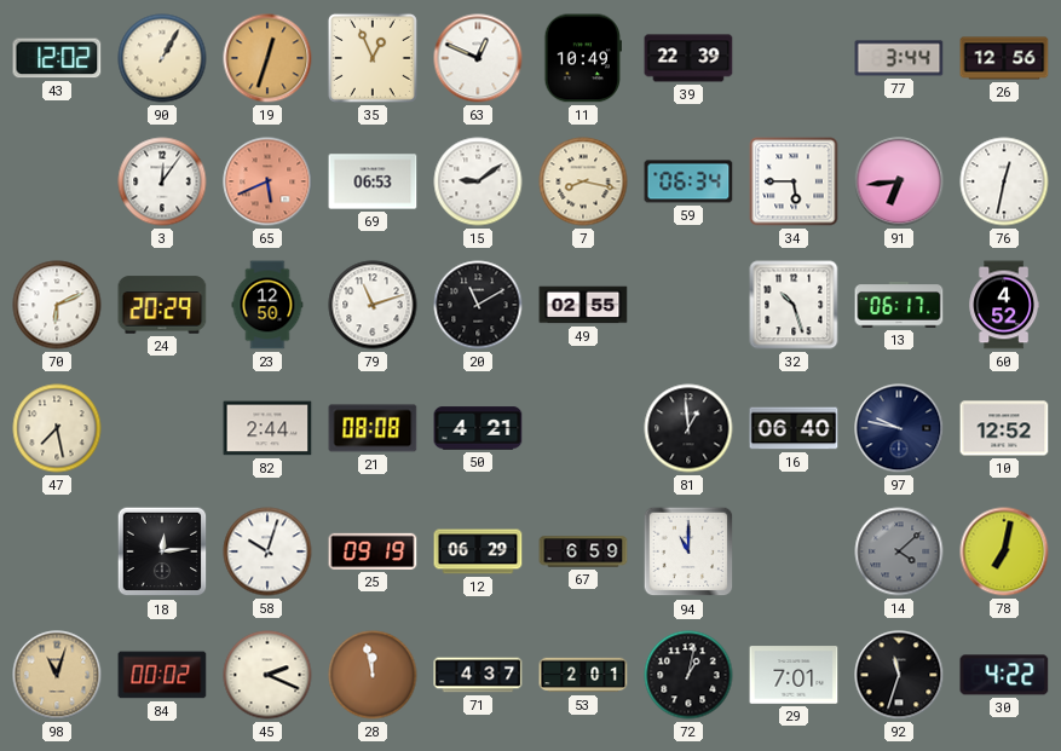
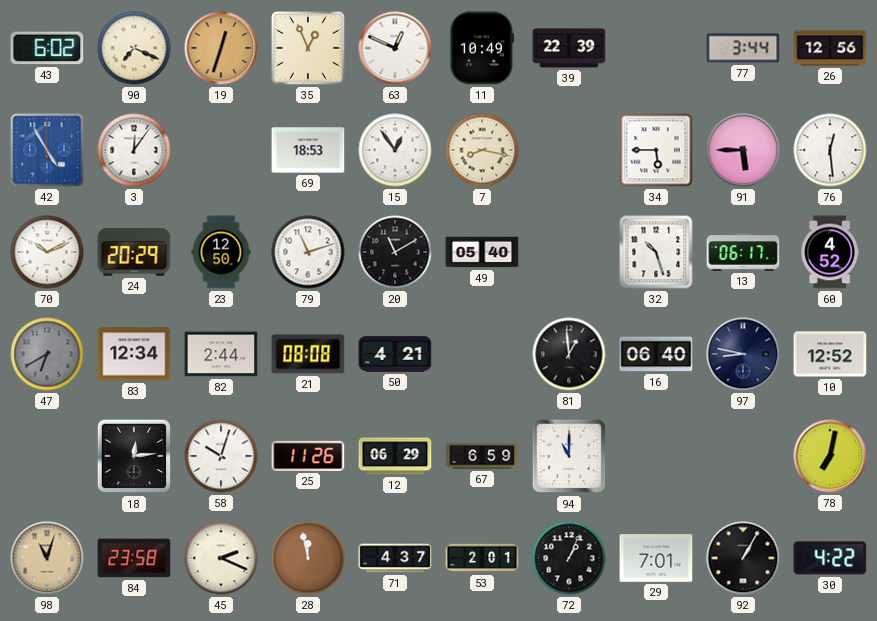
43: 12:02 -> 6:02
90: 1:05 -> 7:19
42: none -> 4:55
65: 5:41 -> none
69: 06:53 -> 18:53
15: 9:09 -> 12:54
59: 06:34 -> none
91: 6:44 -> 5:45
76: 12:32 -> 12:29
70: 6:11 -> 10:11
49: 02:55 -> 05:40
47: 7:28 -> 6:40
47 dial: cream -> grey
83: none -> 12:34
97: 9:47 -> 8:47
25: 09:19 -> 11:26
14: 4:08 -> none
84: 00:02 -> 23:58
72: 1:02 -> 1:04
92: 11:33 -> 1:05
